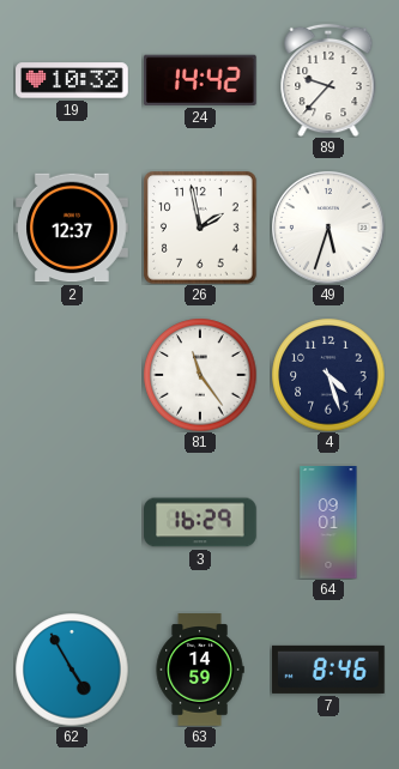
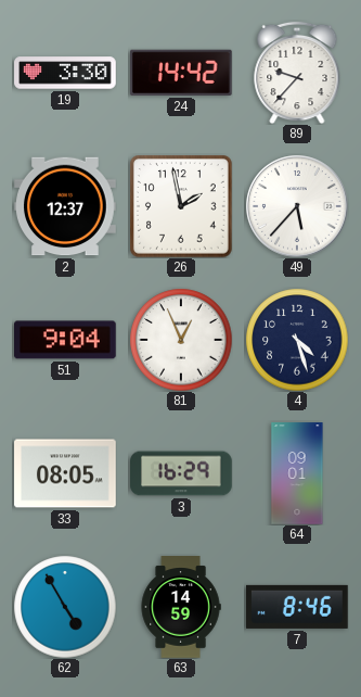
19: 10:32 -> 3:30
49: 5:33 -> 5:37
51: none -> 9:04
81: 11:24 -> 12:56
33: none -> 08:05
